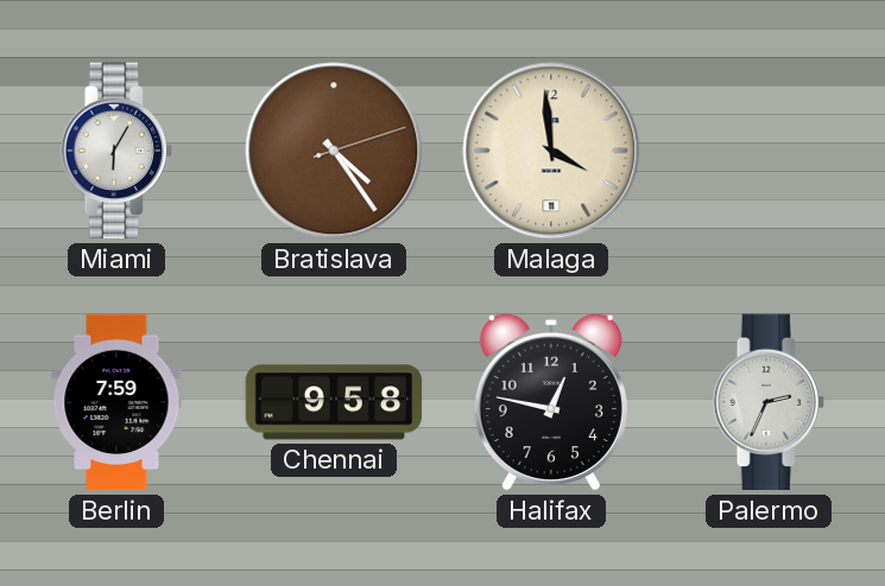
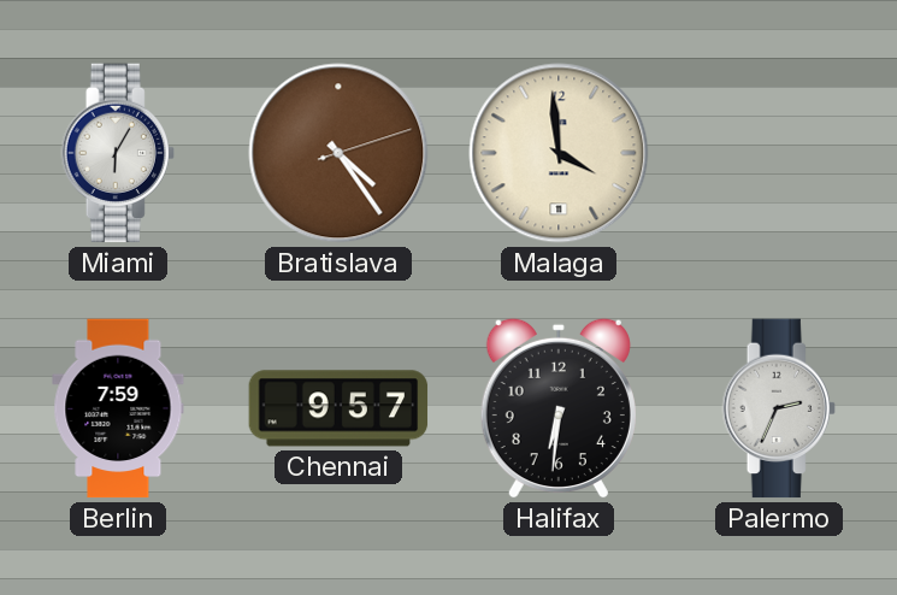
Chennai: 9:58 -> 9:57
Halifax: 12:47 -> 6:31
